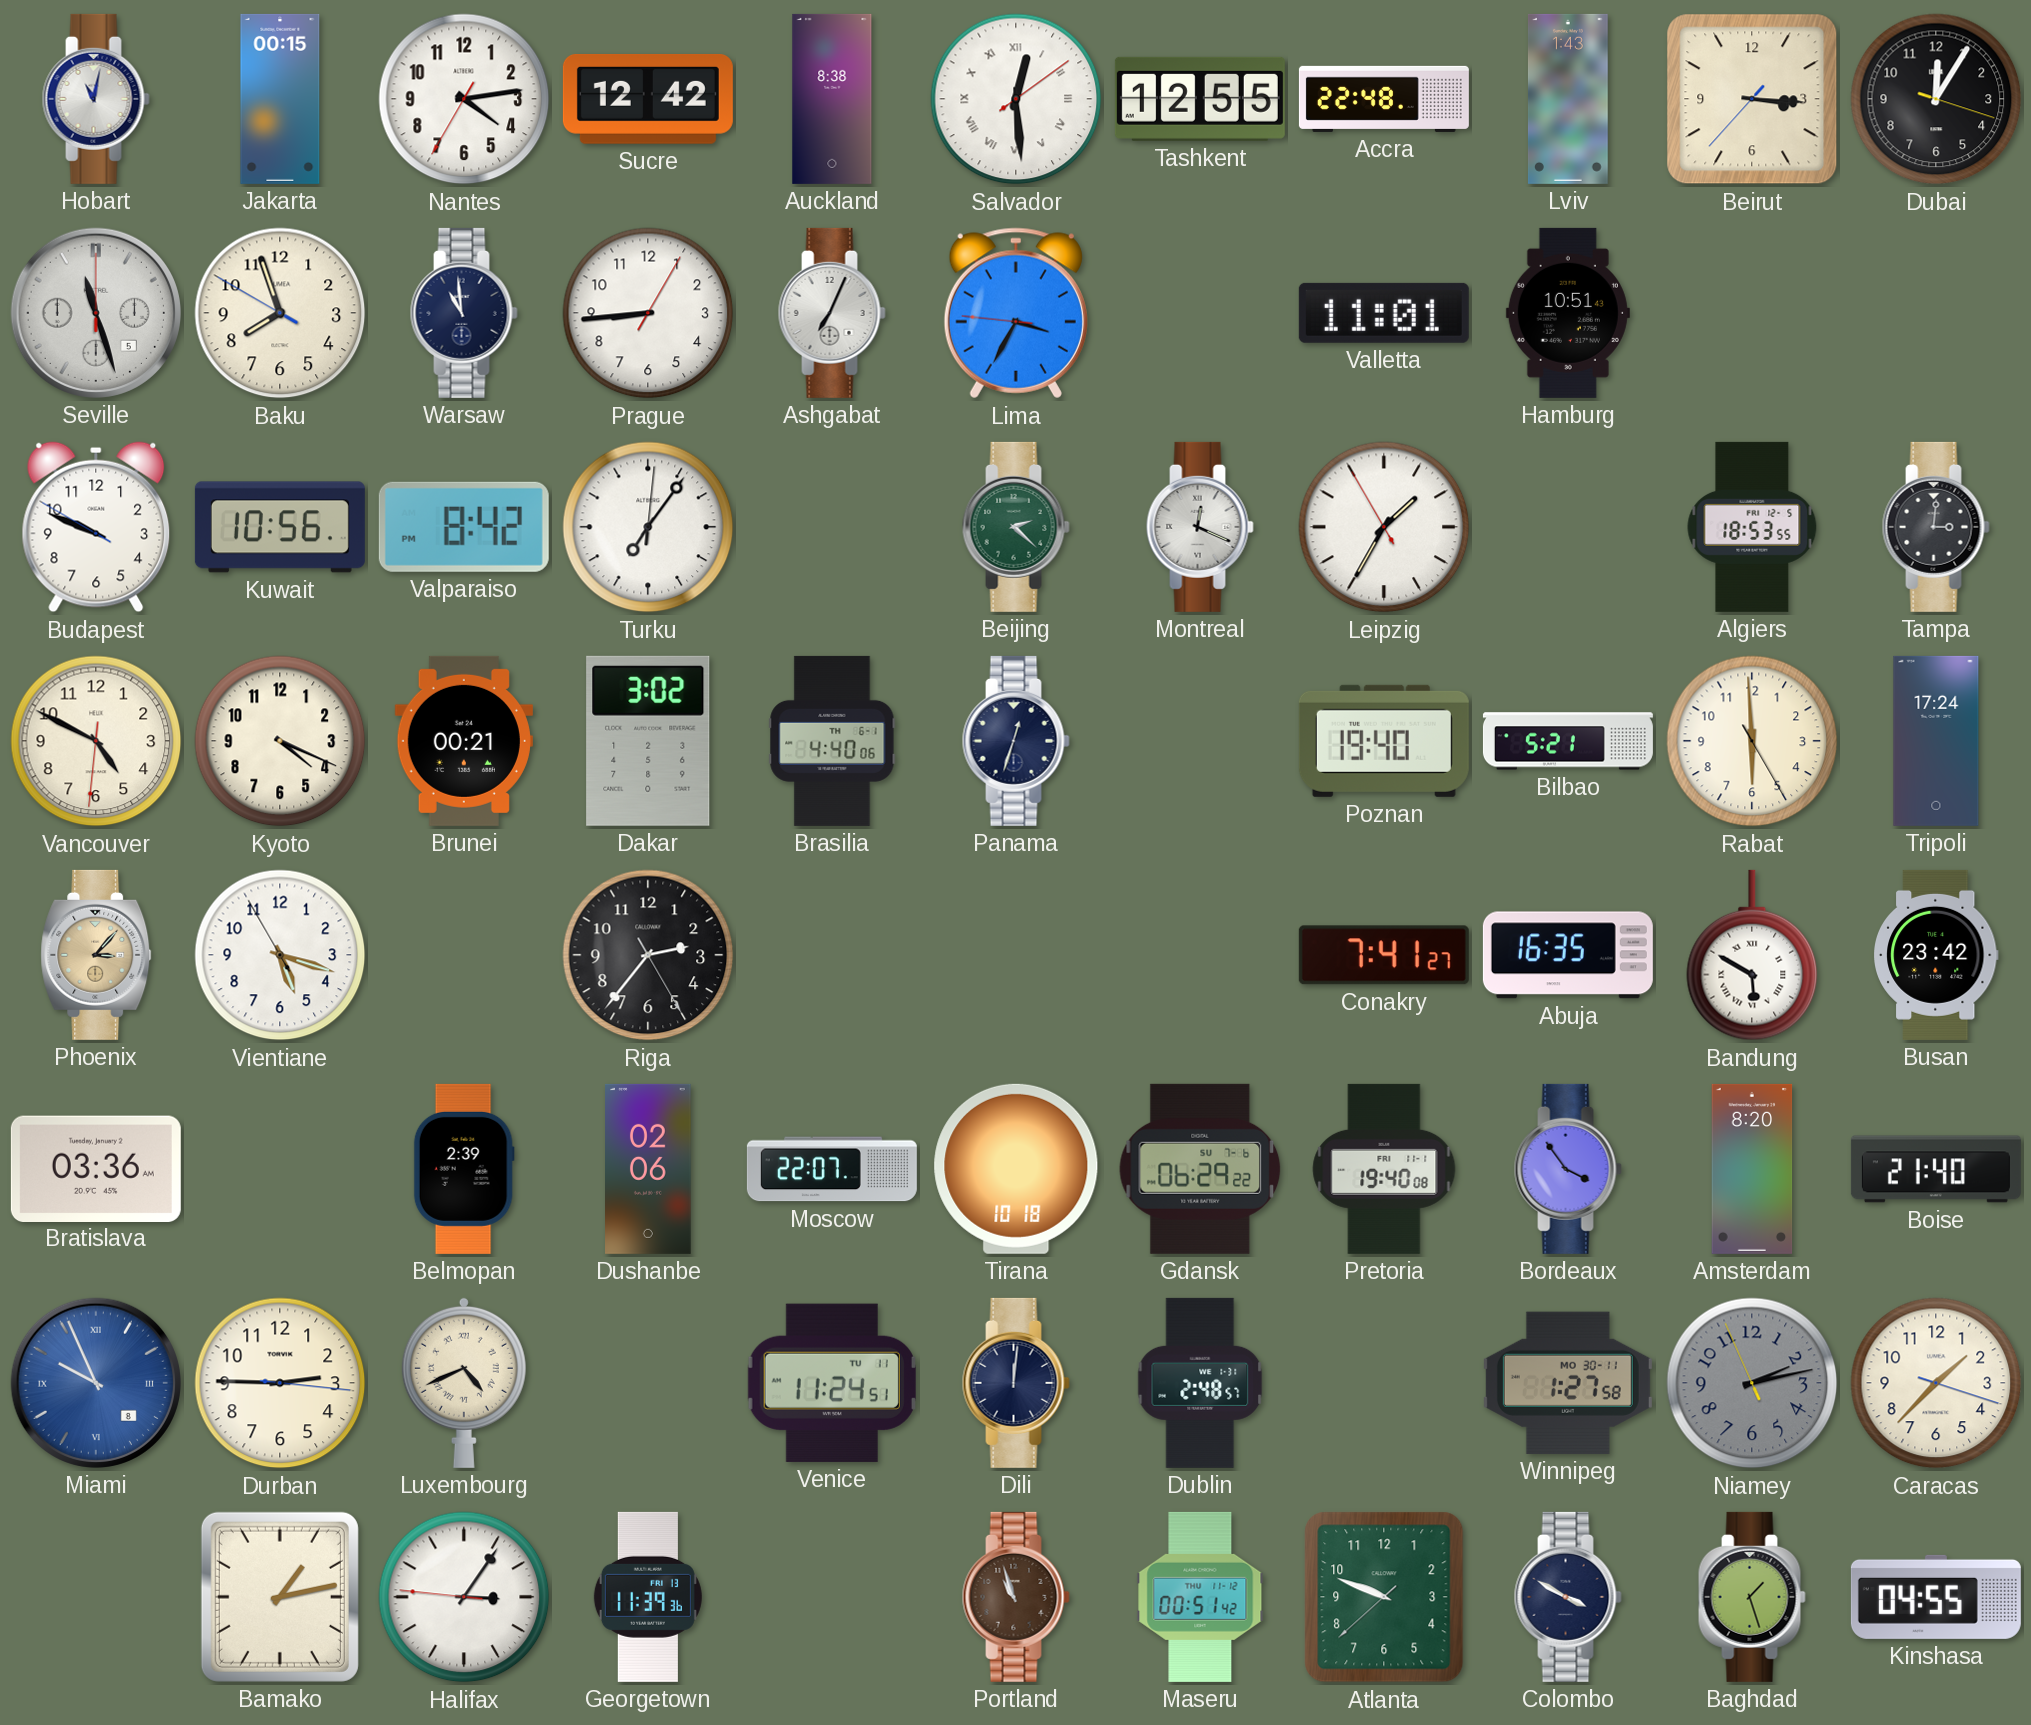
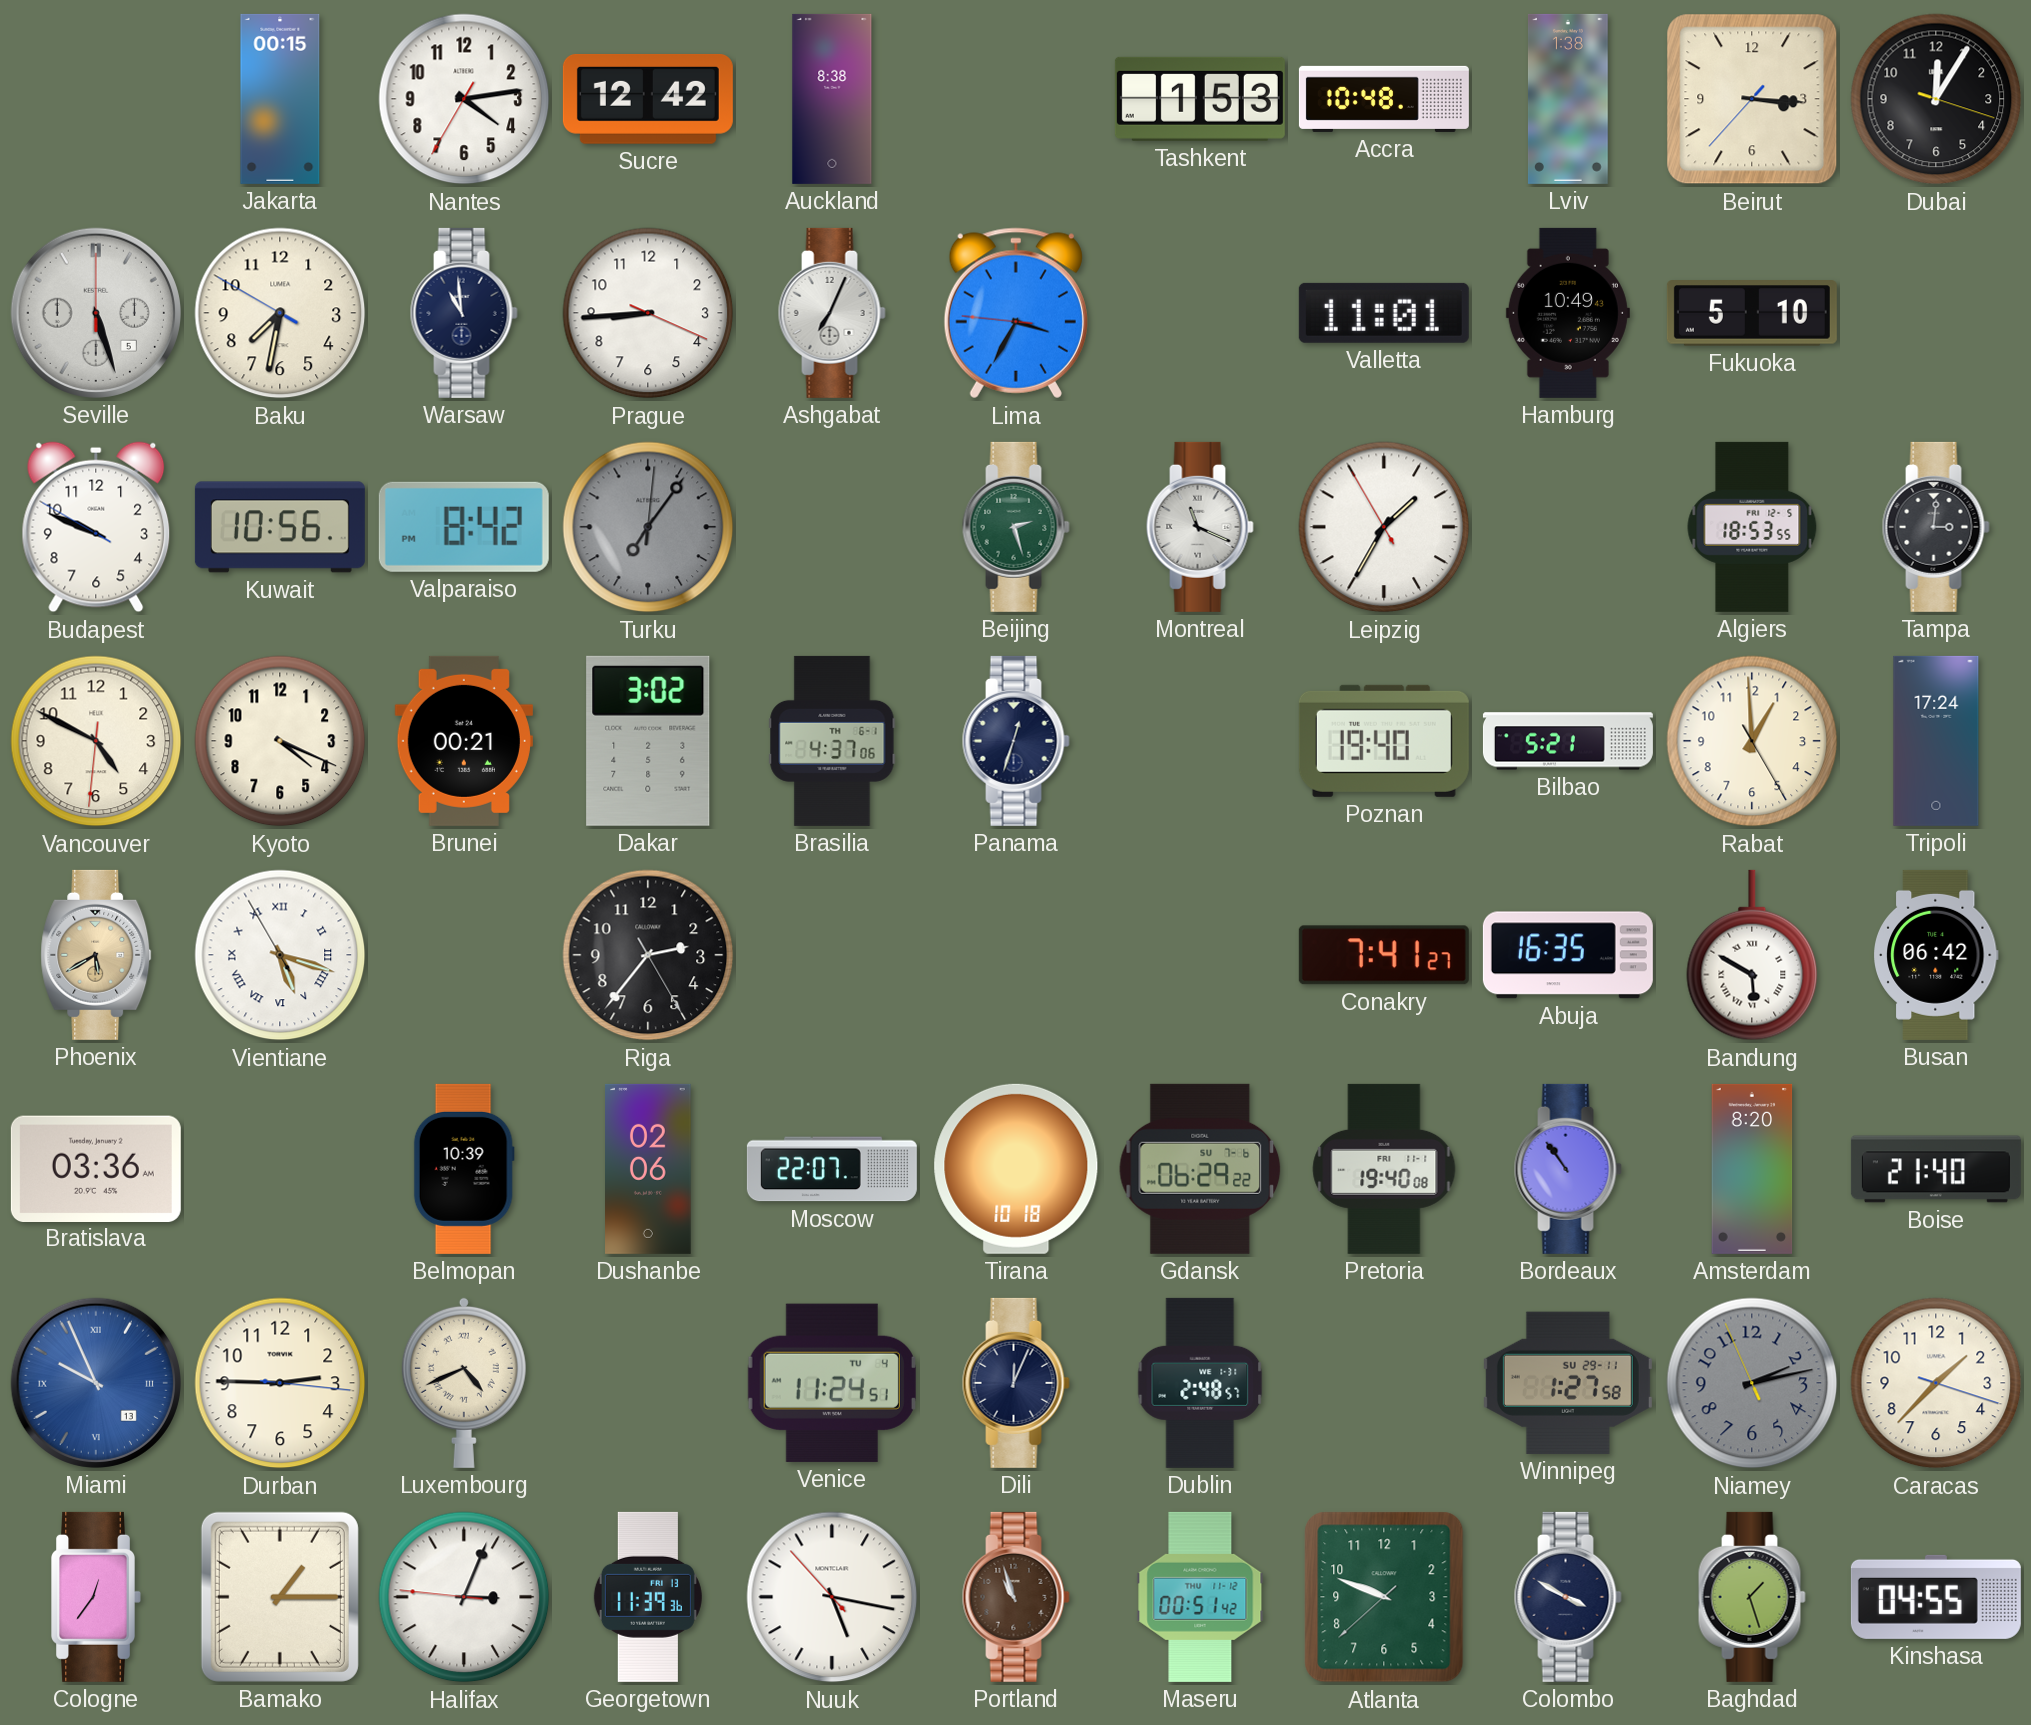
Hobart: 11:02 -> none
Salvador: 12:29 -> none
Tashkent: 12:55 -> 1:53
Accra: 22:48 -> 10:48
Lviv: 1:43 -> 1:38
Seville: 11:27 -> 5:27
Baku: 7:56 -> 7:31
Prague: 8:44:05 -> 8:44:19
Hamburg: 10:51 -> 10:49
Fukuoka: none -> 5:10
Turku dial: white -> grey
Beijing: 2:22 -> 2:27
Montreal: 12:19 -> 11:19
Brasilia: 4:40 -> 4:37
Rabat: 5:59 -> 12:59
Phoenix: 3:07 -> 5:40
Vientiane numerals: Arabic -> Roman
Busan: 23:42 -> 06:42
Belmopan: 2:39 -> 10:39
Bordeaux: 3:54 -> 10:54
Miami date: 8 -> 13
Venice date: TU 11 -> TU 4
Dili: 12:01 -> 12:04
Winnipeg date: MO 30-11 -> SU 29-11
Cologne: none -> 12:36
Bamako: 1:13 -> 1:15
Halifax: 3:05 -> 3:03
Nuuk: none -> 5:16
